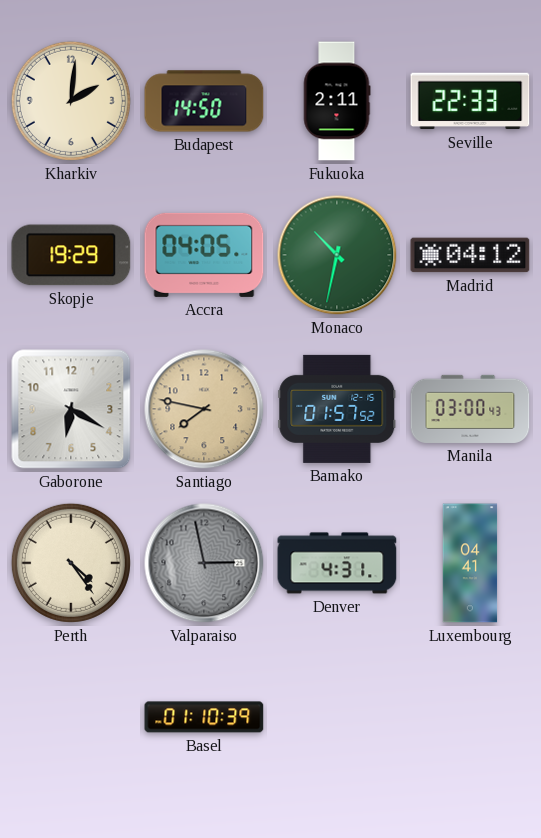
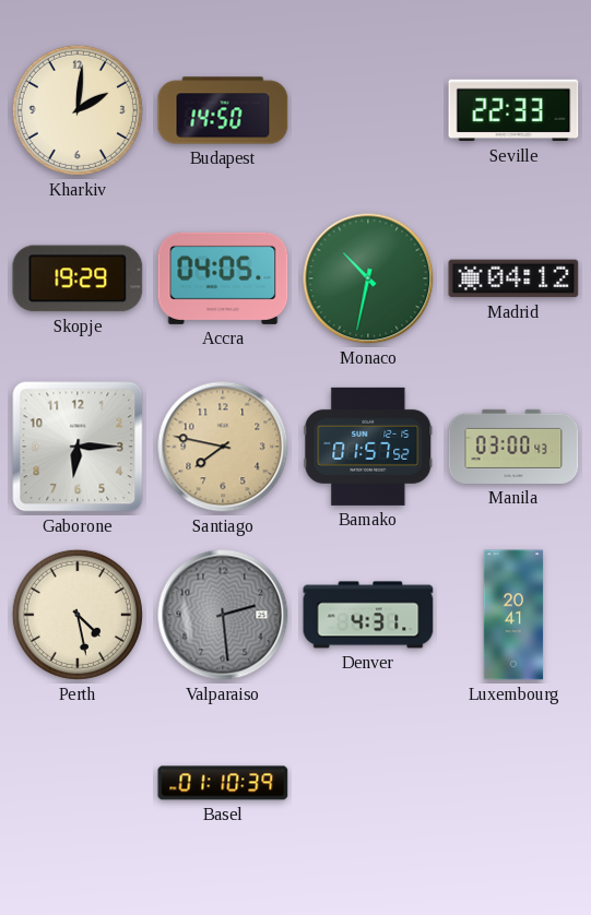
Fukuoka: 2:11 -> none
Gaborone: 6:20 -> 6:15
Perth: 4:24 -> 4:28
Valparaiso: 2:58 -> 2:29
Luxembourg: 04:41 -> 20:41
